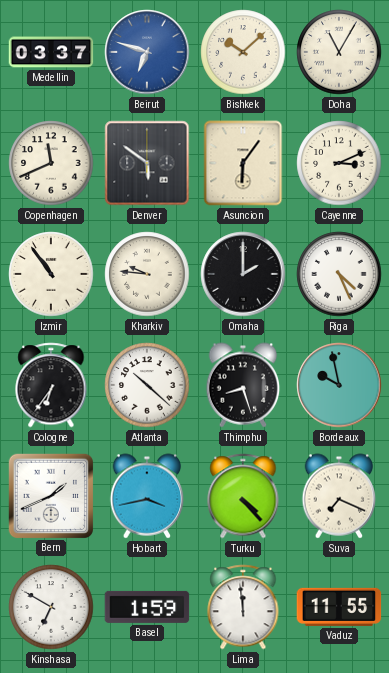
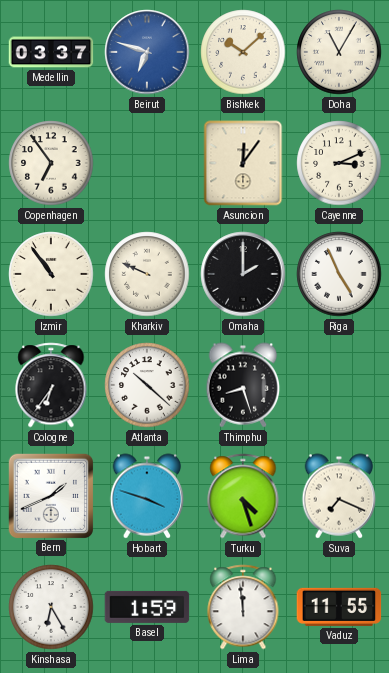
Copenhagen: 11:41 -> 6:54
Denver: 5:51 -> none
Asuncion: 6:06 -> 12:06
Kharkiv: 9:46 -> 9:49
Riga: 4:26 -> 4:56
Bordeaux: 9:58 -> none
Hobart: 3:43 -> 3:48
Turku: 4:23 -> 4:27
Kinshasa: 6:50 -> 6:25
